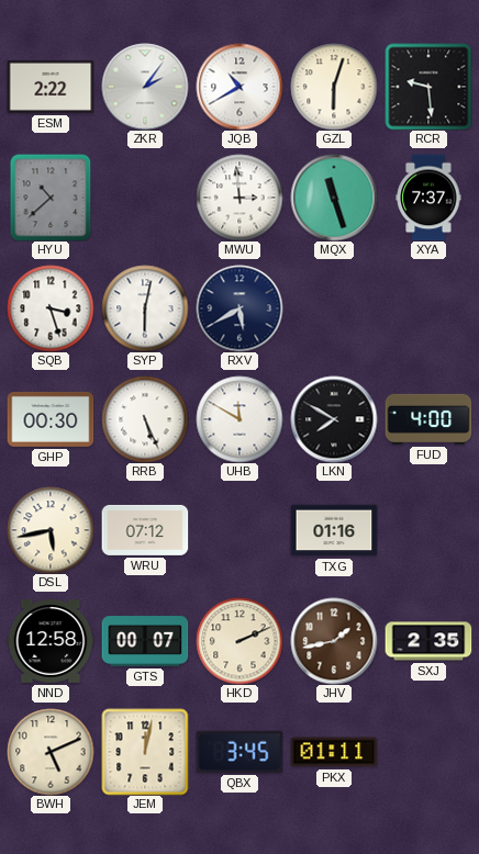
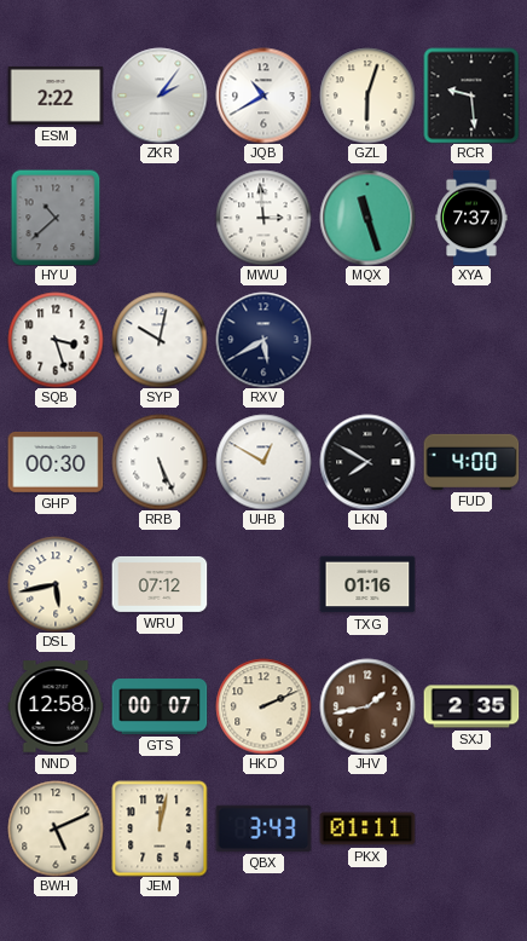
SYP: 6:02 -> 10:02
UHB: 11:50 -> 12:50
QBX: 3:45 -> 3:43
